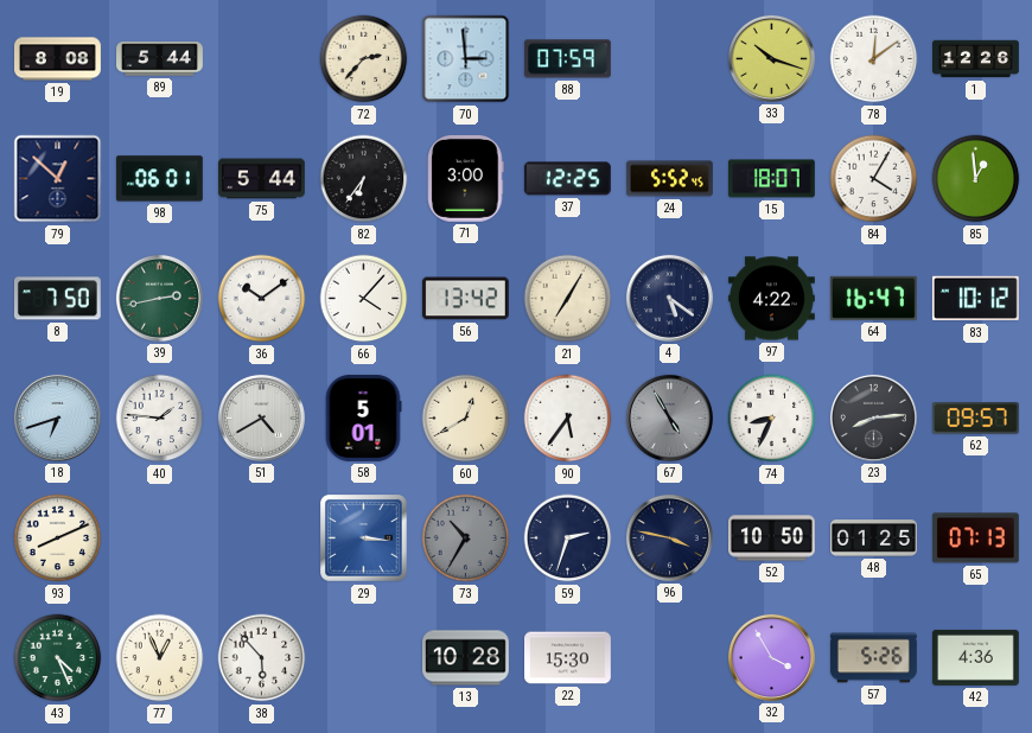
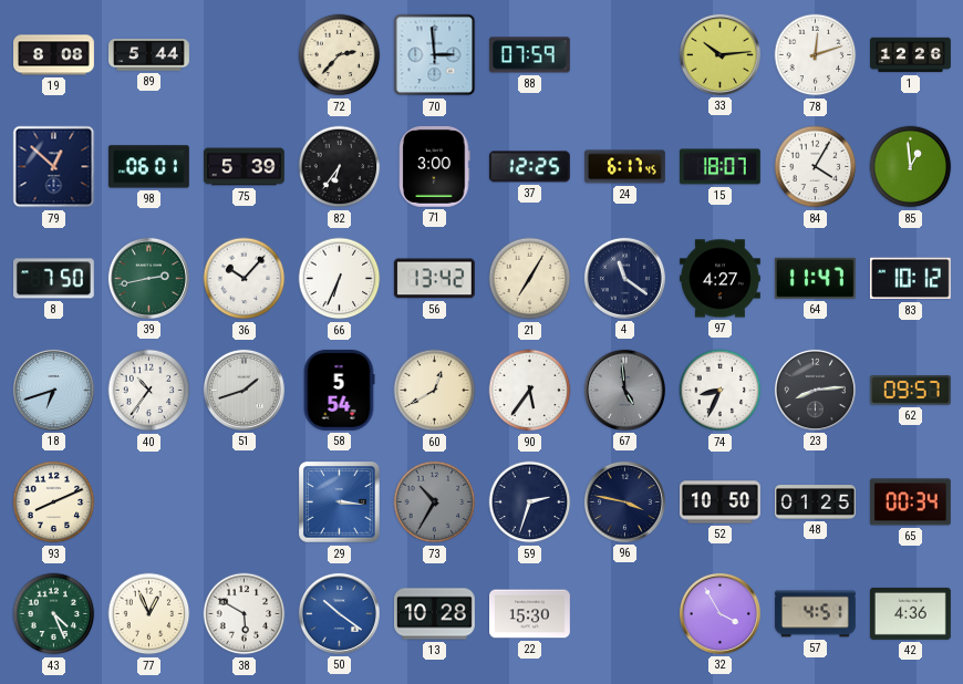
33: 10:18 -> 10:14
78: 12:09 -> 12:12
75: 5:44 -> 5:39
24: 5:52 -> 6:17
36: 10:09 -> 10:07
66: 4:07 -> 6:34
4: 5:21 -> 11:21
97: 4:22 -> 4:27
64: 16:47 -> 11:47
40: 1:46 -> 10:36
51: 4:40 -> 1:42
58: 5:01 -> 5:54
67: 4:55 -> 4:59
65: 07:13 -> 00:34
38: 5:53 -> 5:50
50: none -> 10:21
57: 5:26 -> 4:51
